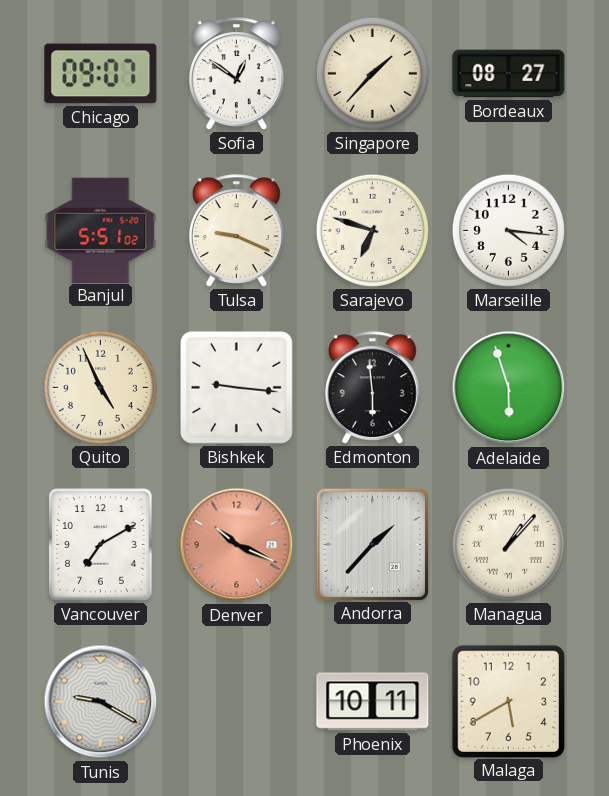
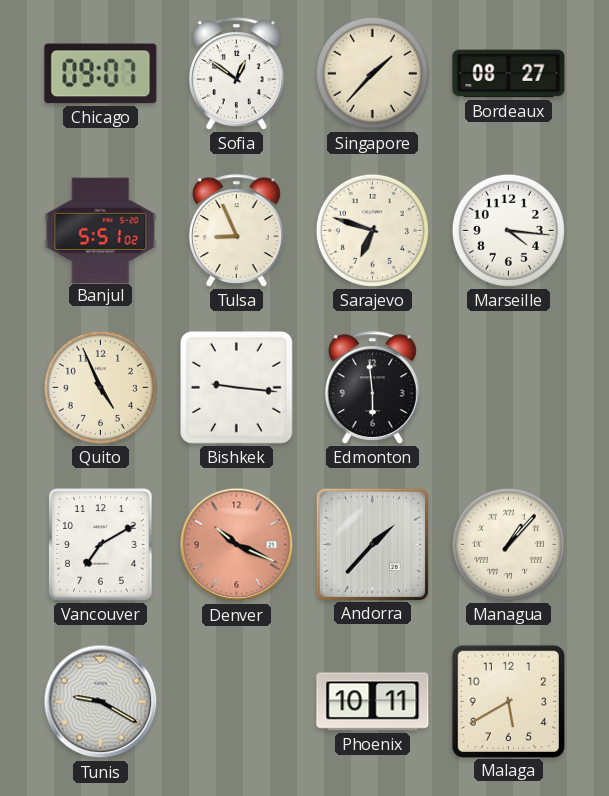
Tulsa: 9:19 -> 8:56
Adelaide: 5:57 -> none
